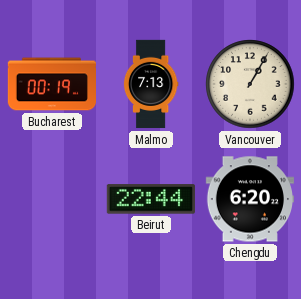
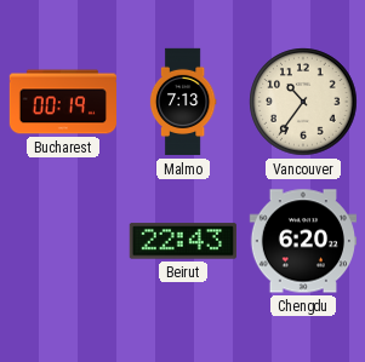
Vancouver: 1:05 -> 10:36
Beirut: 22:44 -> 22:43
